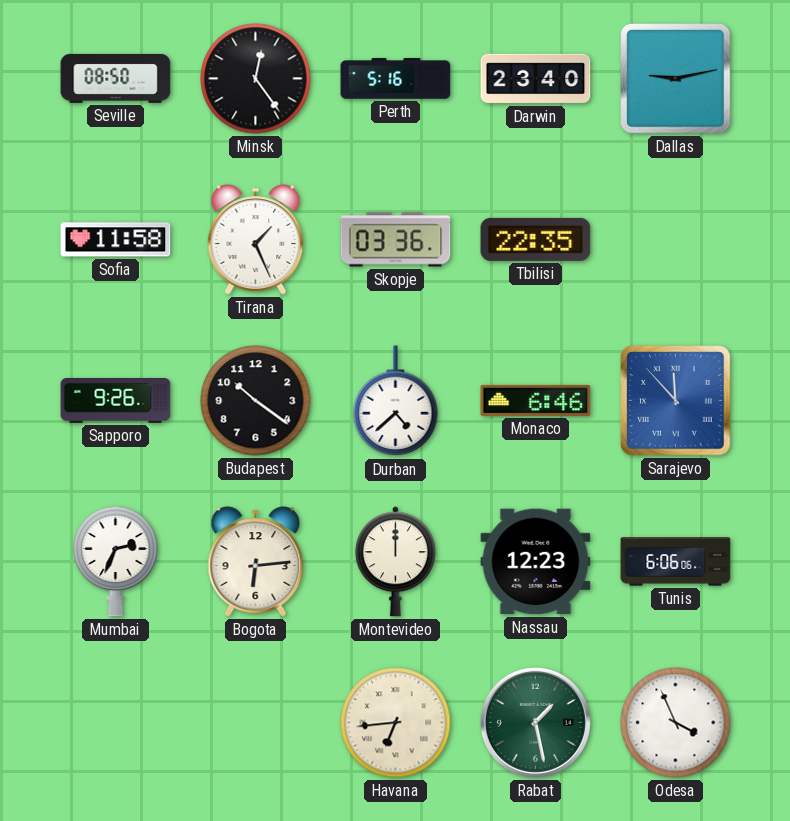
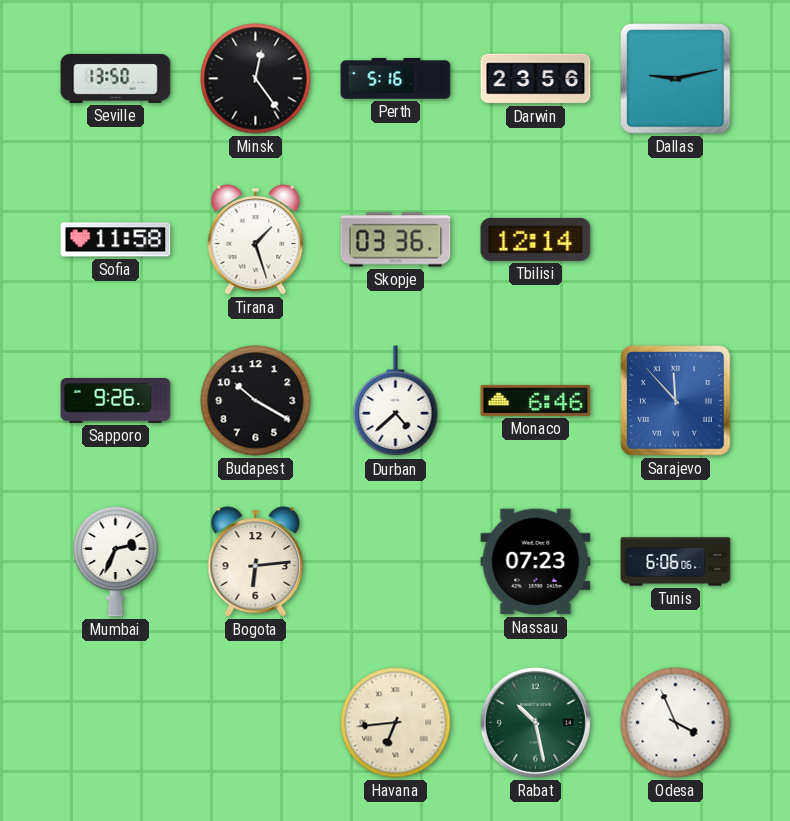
Seville: 08:50 -> 13:50
Darwin: 23:40 -> 23:56
Tirana: 1:26 -> 1:27
Tbilisi: 22:35 -> 12:14
Budapest: 10:21 -> 10:20
Montevideo: 12:00 -> none
Nassau: 12:23 -> 07:23
Rabat: 1:28 -> 10:28
